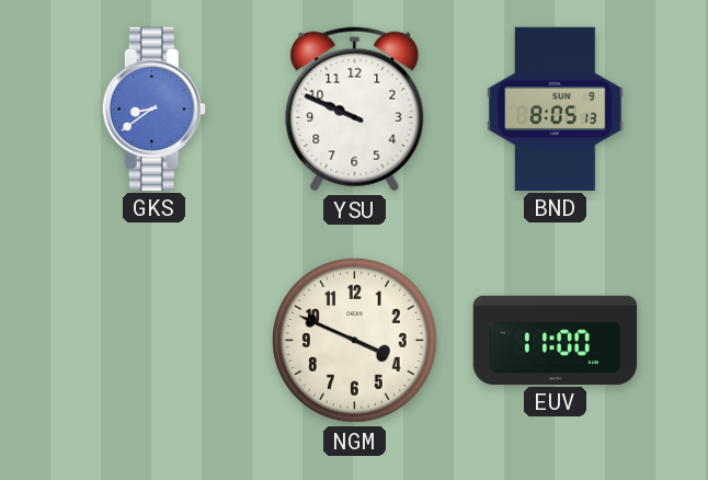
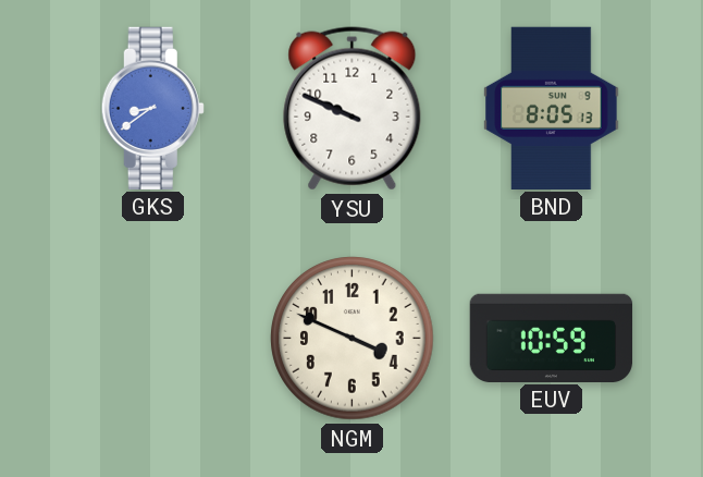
EUV: 11:00 -> 10:59
